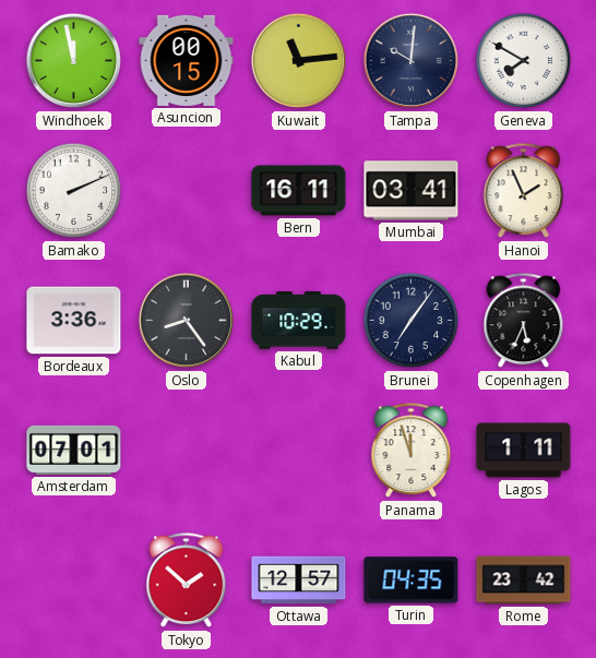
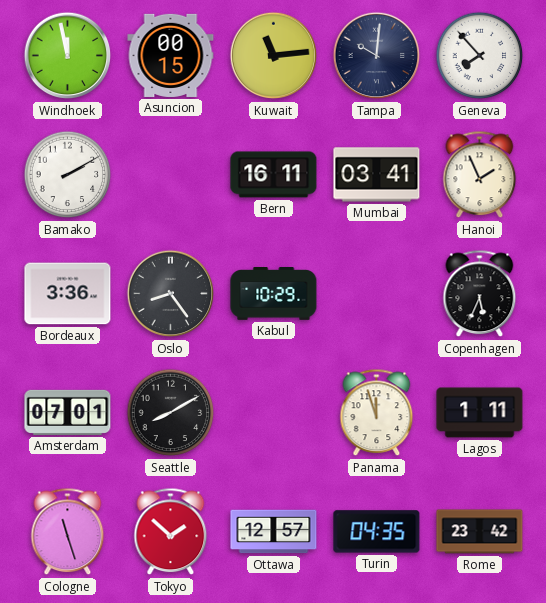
Geneva: 7:50 -> 7:53
Bamako: 2:11 -> 2:10
Brunei: 7:06 -> none
Seattle: none -> 8:10
Cologne: none -> 11:27
